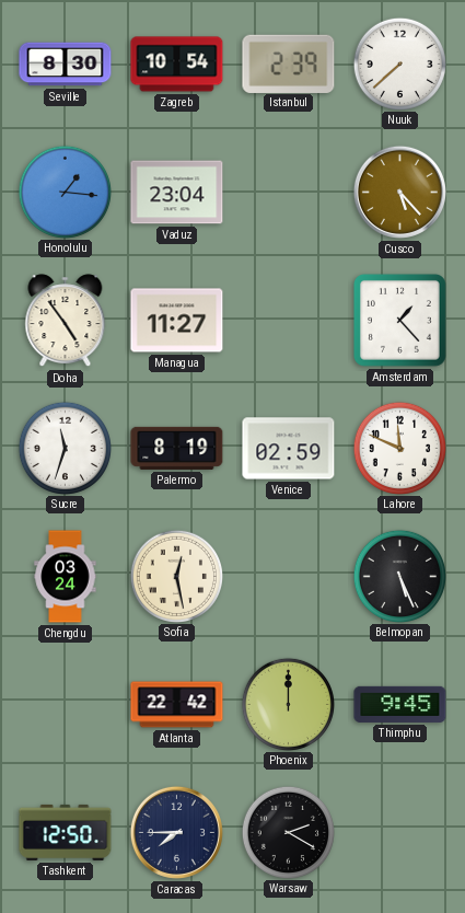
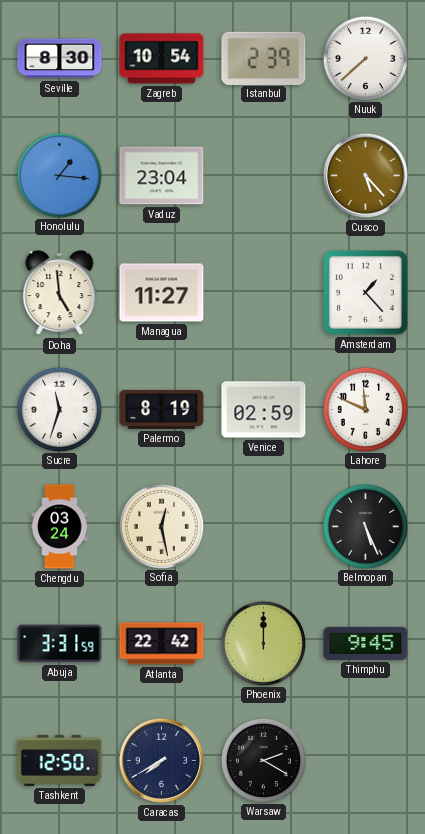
Doha: 4:54 -> 4:59
Abuja: none -> 3:31
Caracas: 7:45 -> 7:40
